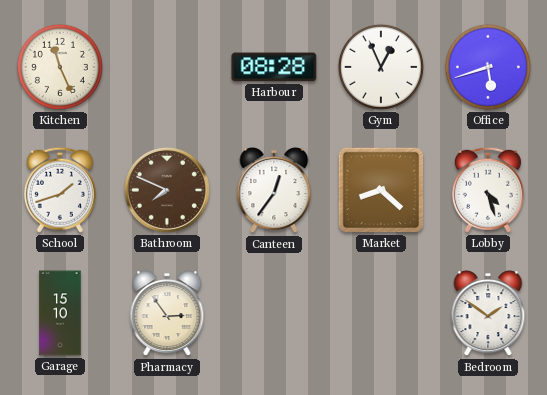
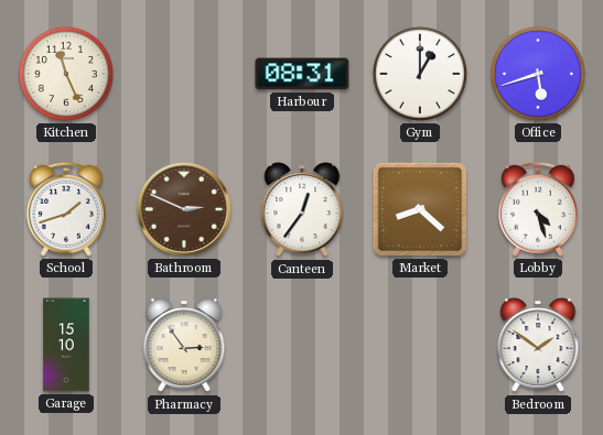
Harbour: 08:28 -> 08:31
Gym: 12:56 -> 1:00
Bathroom: 7:49 -> 2:49
